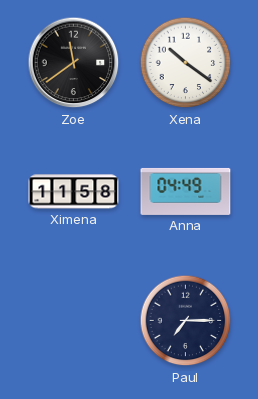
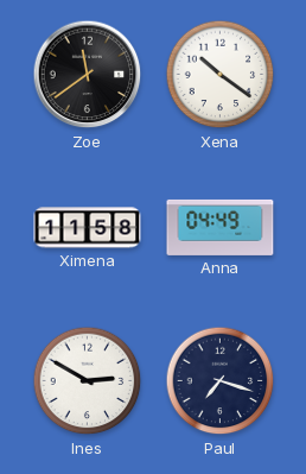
Ines: none -> 2:50
Paul: 7:15 -> 7:18
